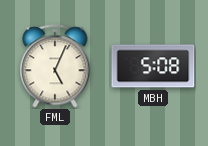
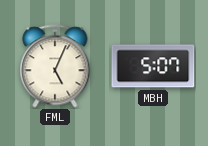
MBH: 5:08 -> 5:07
